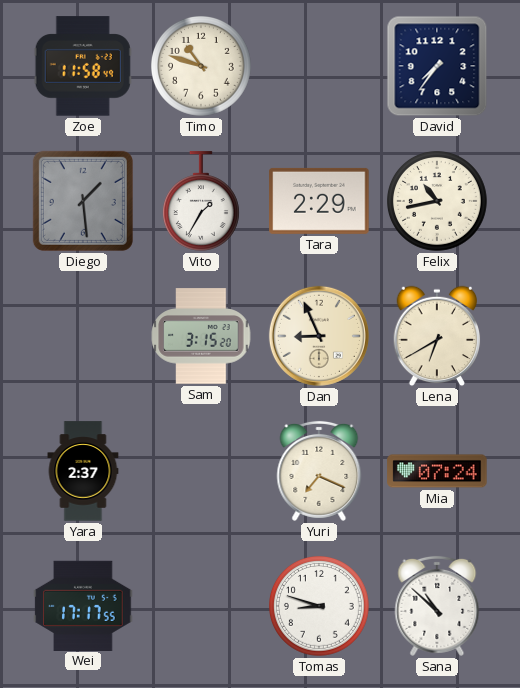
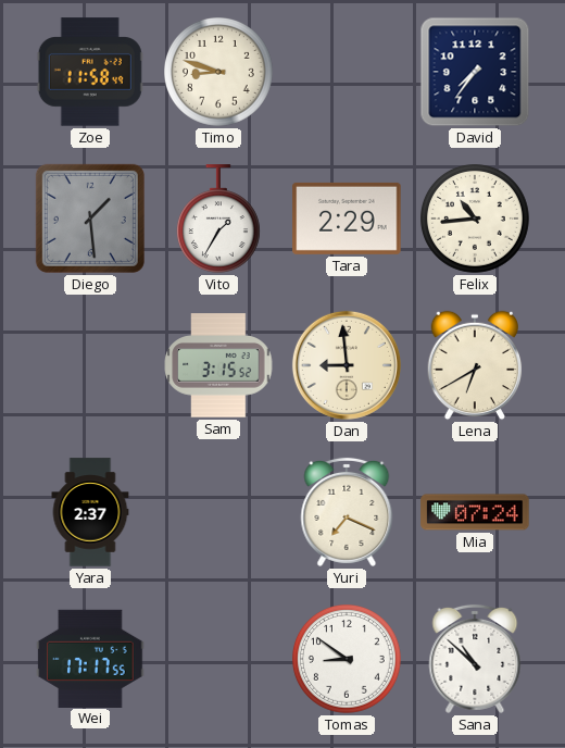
Timo: 10:48 -> 8:48
Felix: 10:43 -> 10:44
Sam: 3:15:20 -> 3:15:52
Dan: 8:56 -> 8:59
Tomas: 8:48 -> 8:51
